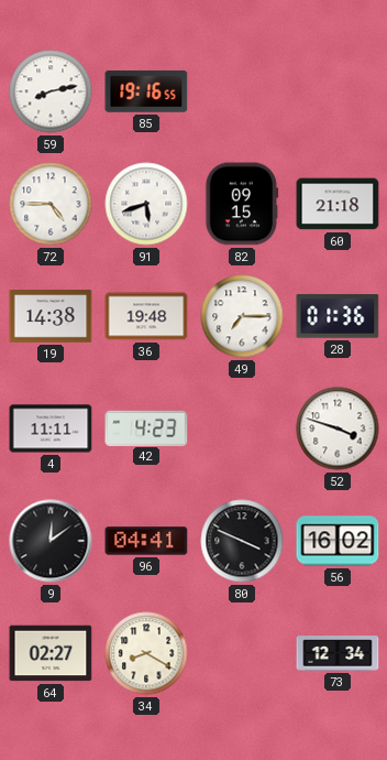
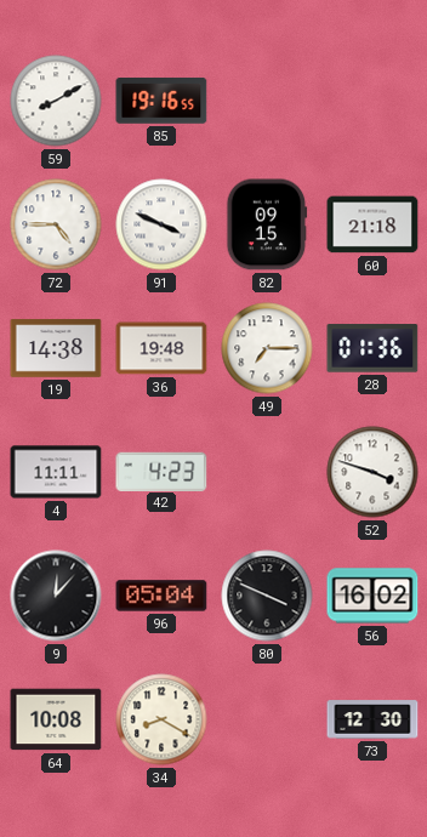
59: 8:13 -> 8:10
91: 5:42 -> 3:49
9: 12:09 -> 12:07
96: 04:41 -> 05:04
64: 02:27 -> 10:08
73: 12:34 -> 12:30
